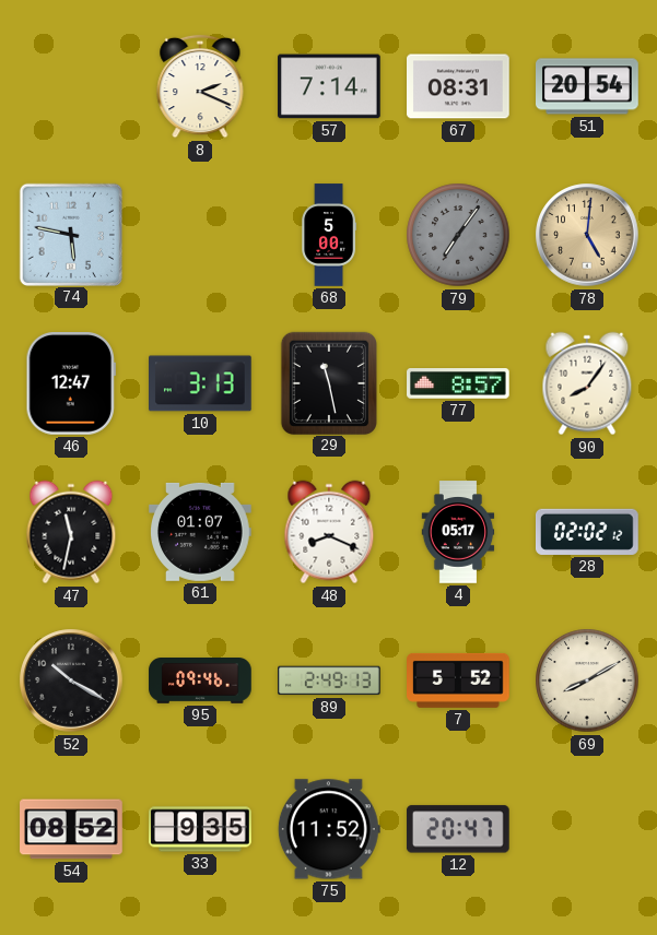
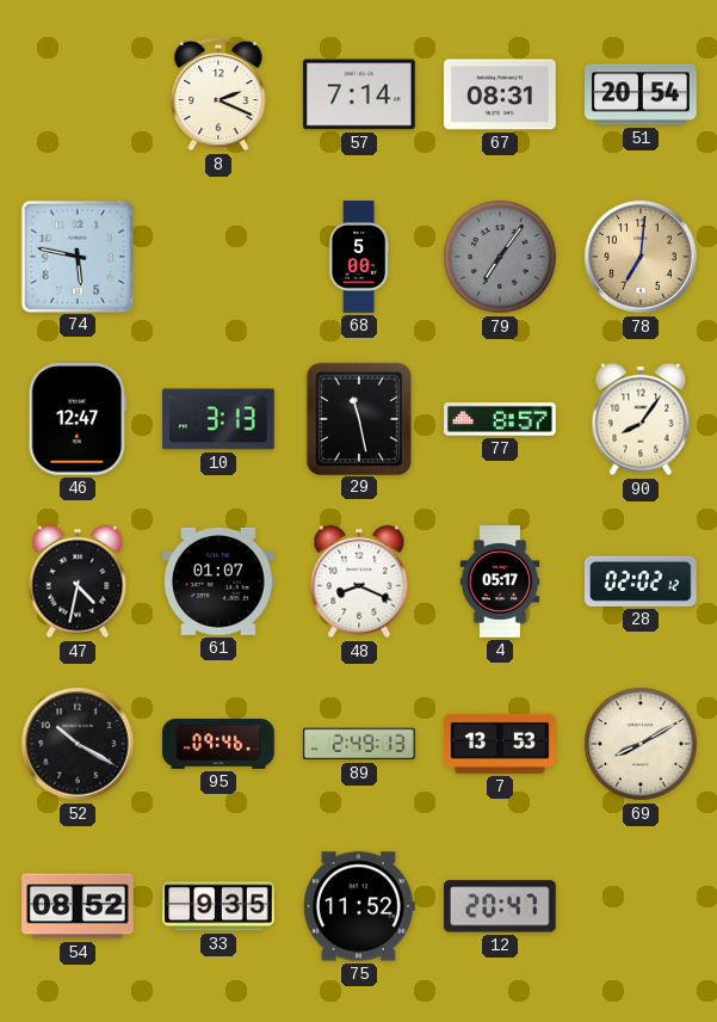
78: 5:01 -> 7:01
47: 11:32 -> 4:32
7: 5:52 -> 13:53
